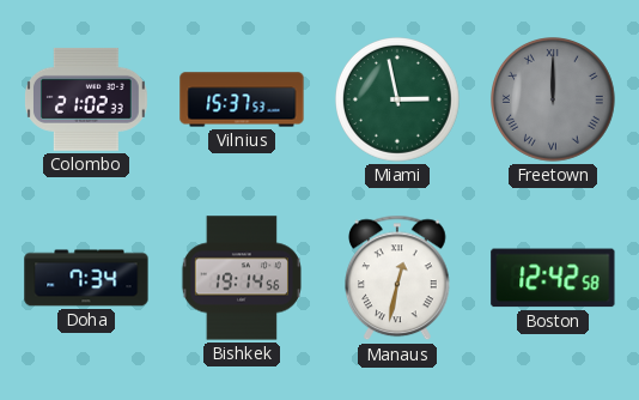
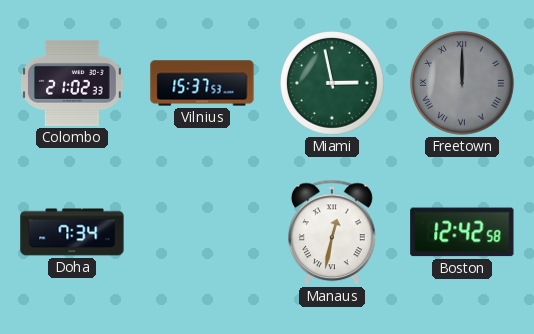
Bishkek: 19:14 -> none
